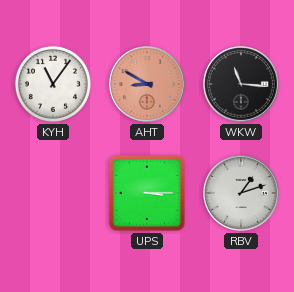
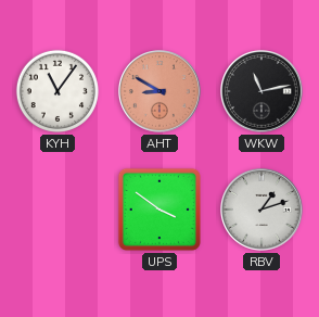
WKW: 11:16 -> 11:13
UPS: 3:15 -> 3:51
